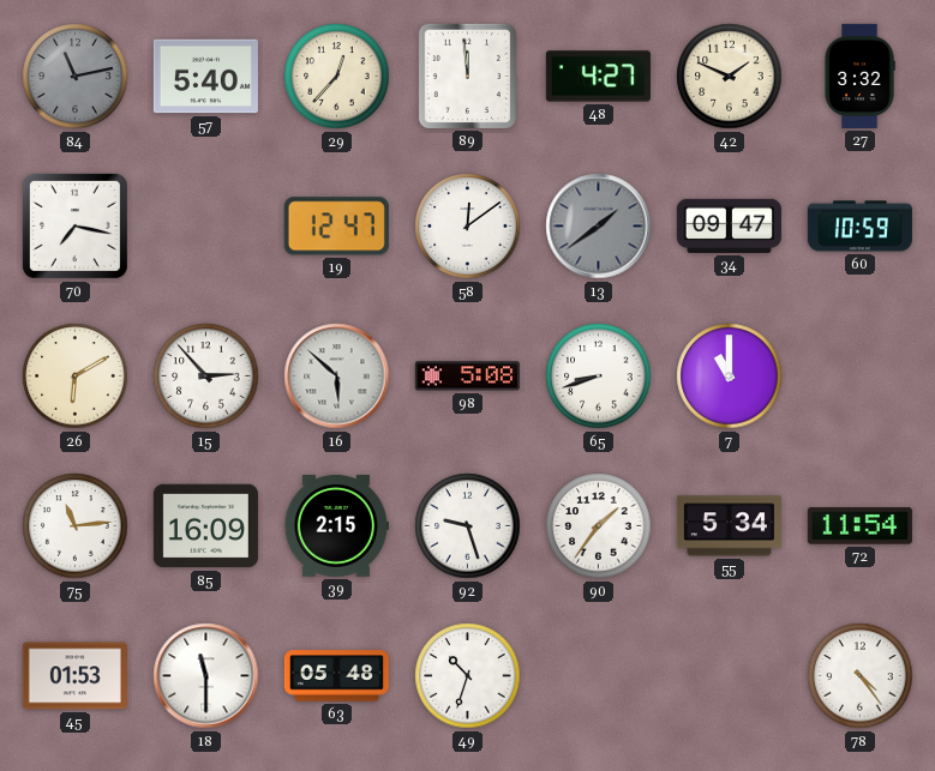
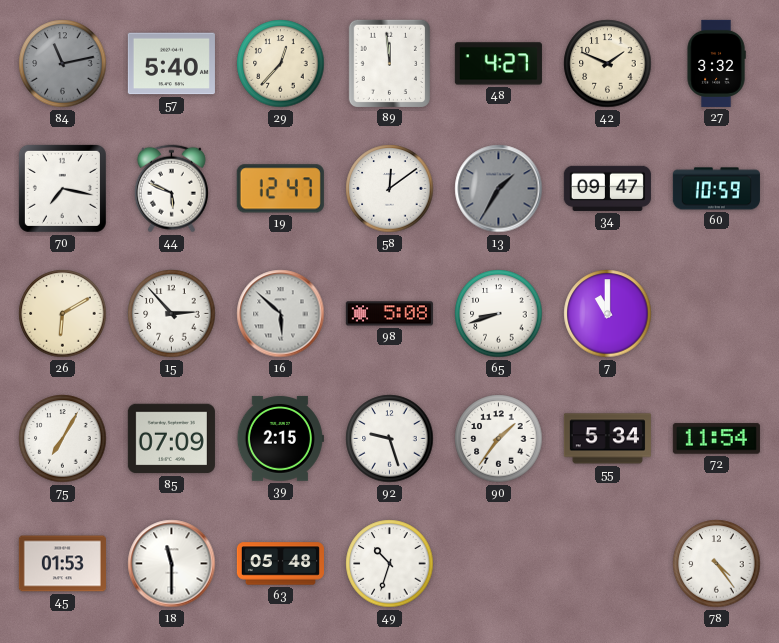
44: none -> 5:49
13: 1:39 -> 1:35
75: 11:14 -> 7:05
85: 16:09 -> 07:09
